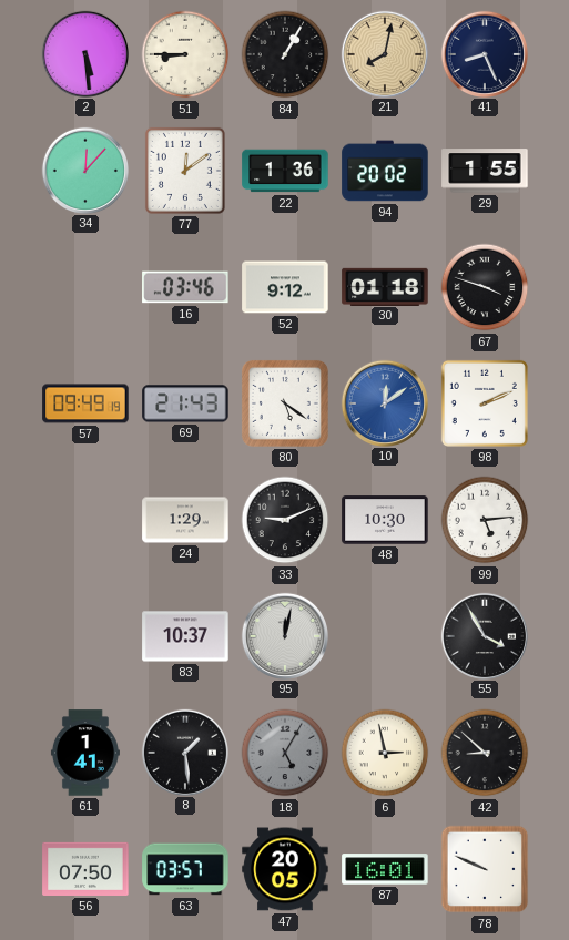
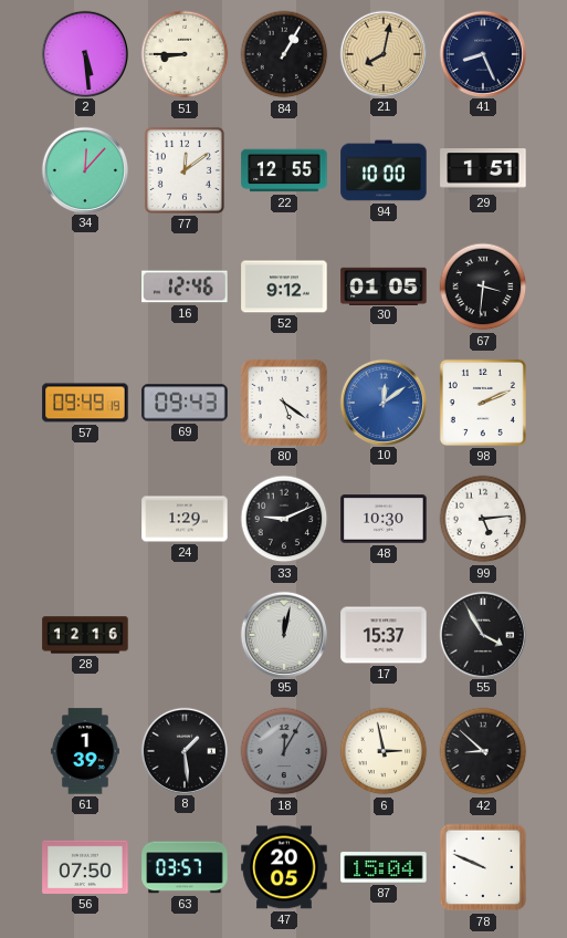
22: 1:36 -> 12:55
94: 20:02 -> 10:00
29: 1:55 -> 1:51
16: 03:46 -> 12:46
30: 01:18 -> 01:05
67: 3:48 -> 3:31
69: 21:43 -> 09:43
28: none -> 12:16
83: 10:37 -> none
17: none -> 15:37
61: 1:41 -> 1:39
18: 5:05 -> 12:05
87: 16:01 -> 15:04
